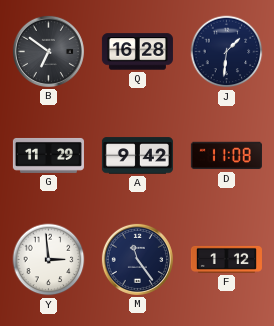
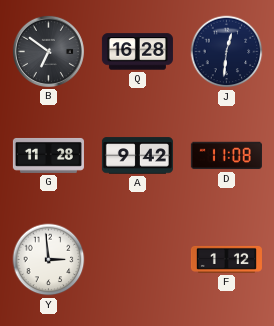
J: 1:31 -> 12:31
G: 11:29 -> 11:28
M: 11:24 -> none
